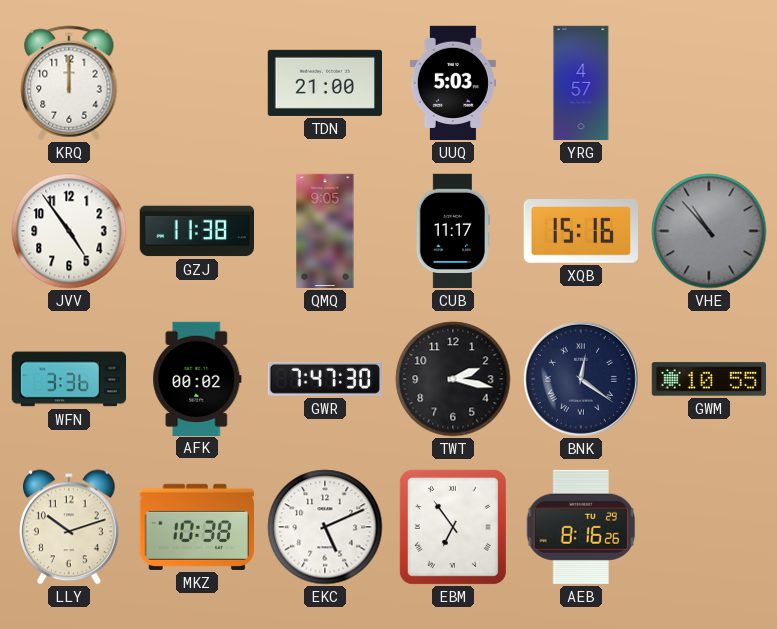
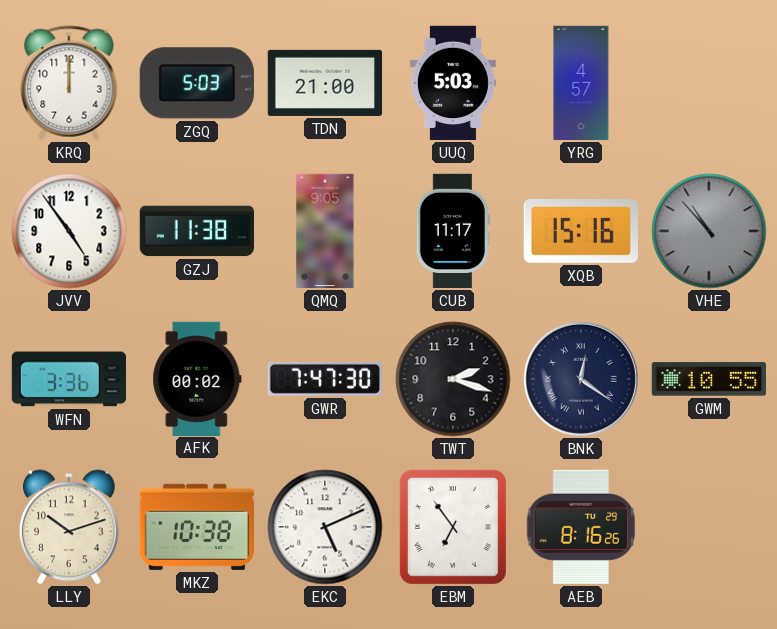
ZGQ: none -> 5:03
TWT: 2:17 -> 2:18
